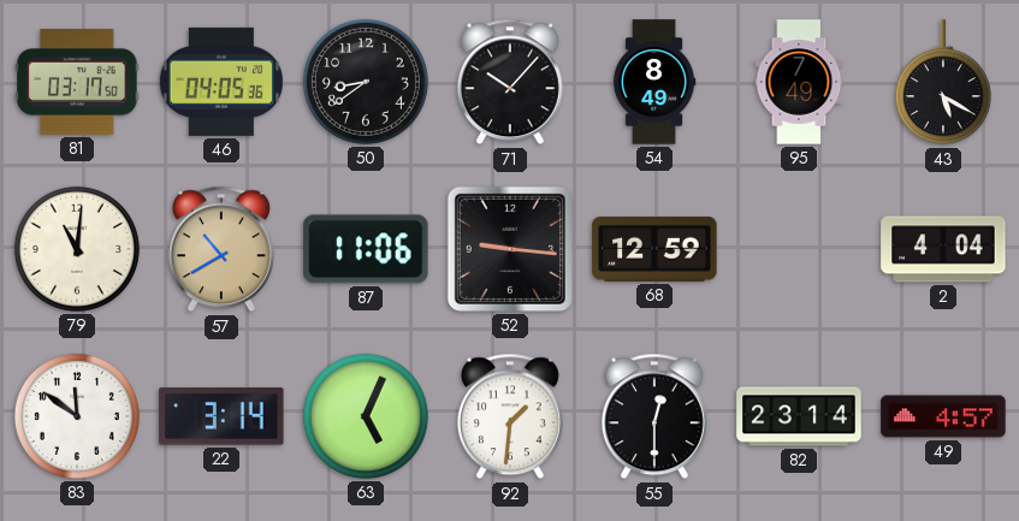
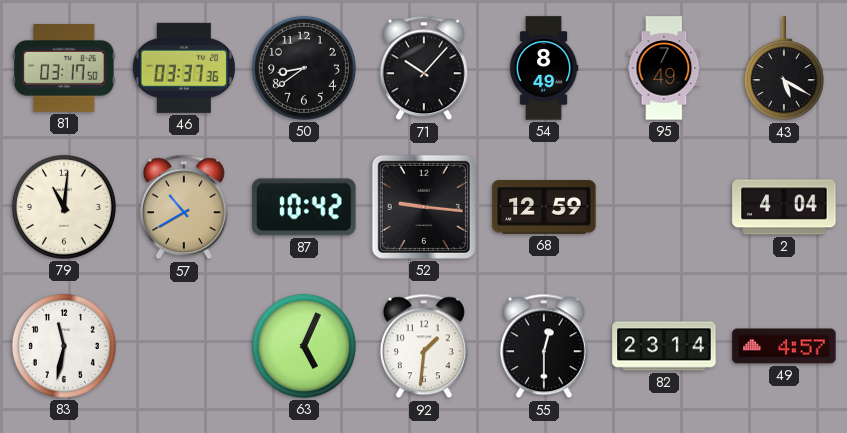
46: 04:05 -> 03:37
87: 11:06 -> 10:42
83: 11:51 -> 11:32
22: 3:14 -> none
